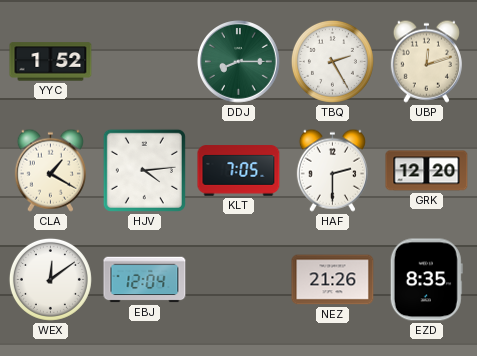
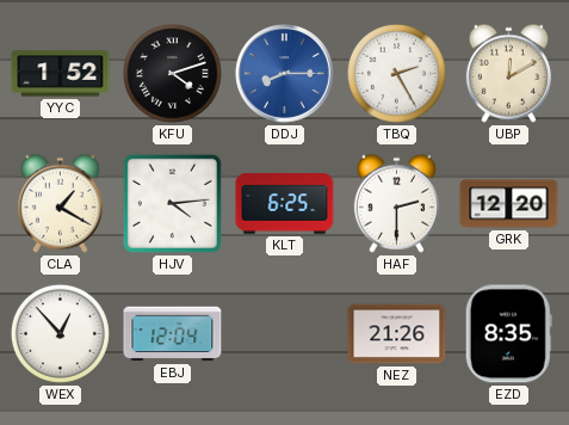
KFU: none -> 4:12
DDJ dial: green -> blue
UBP: 12:12 -> 12:10
KLT: 7:05 -> 6:25
WEX: 12:09 -> 12:53
